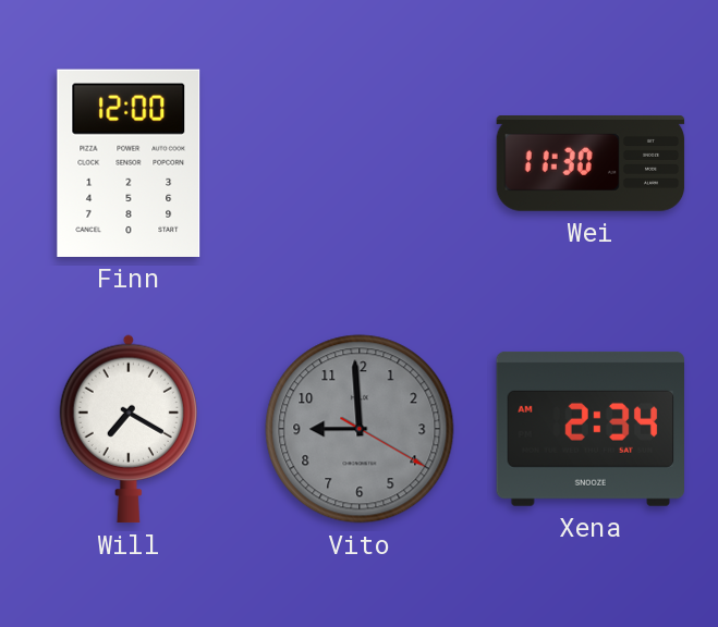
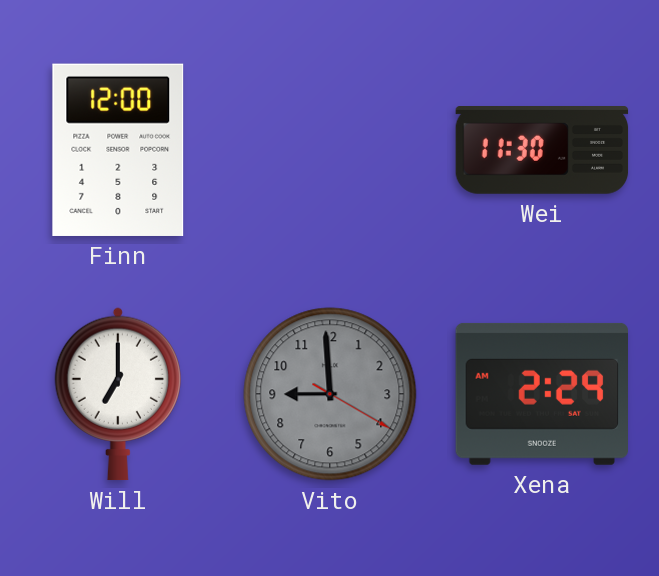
Will: 7:20 -> 7:00
Xena: 2:34 -> 2:29
